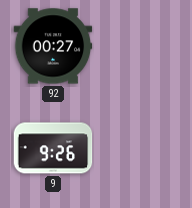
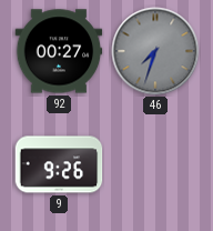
46: none -> 7:33
